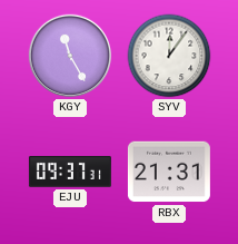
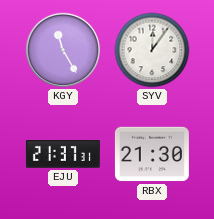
EJU: 09:37 -> 21:37
RBX: 21:31 -> 21:30
